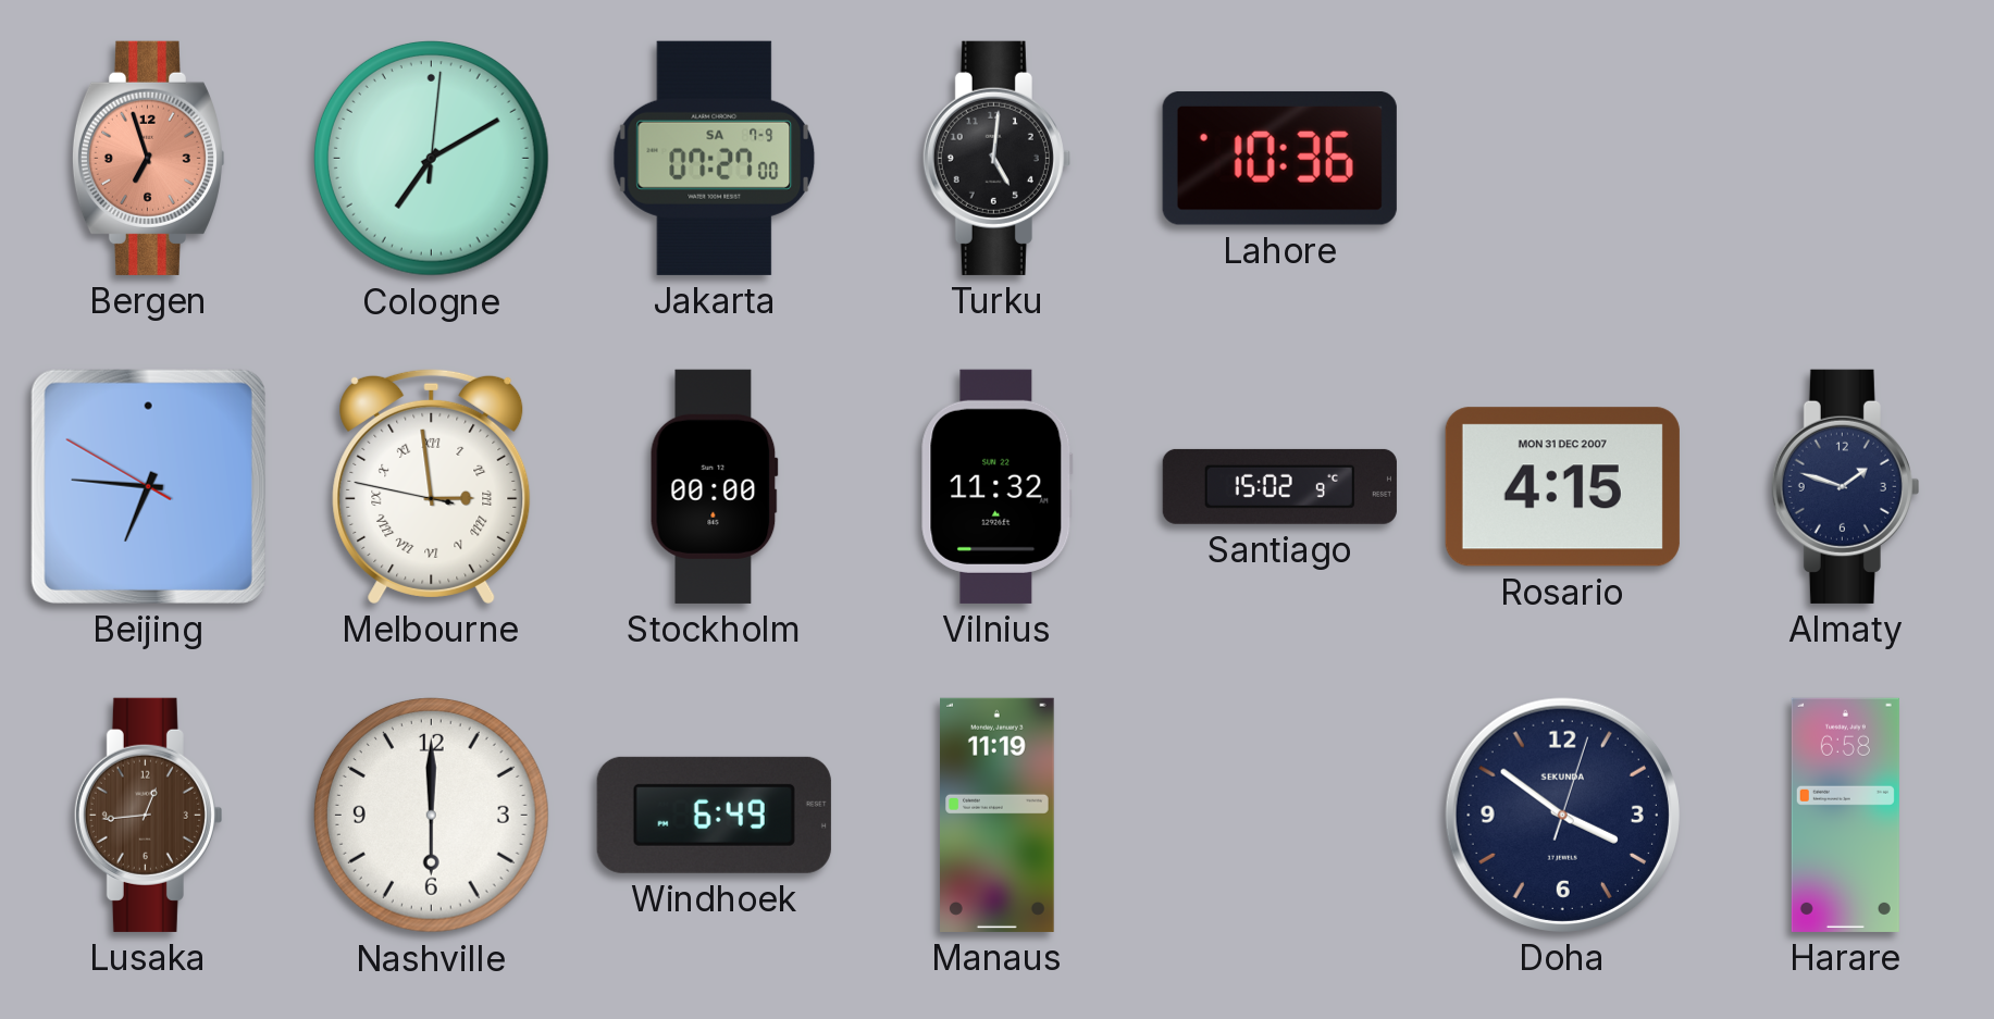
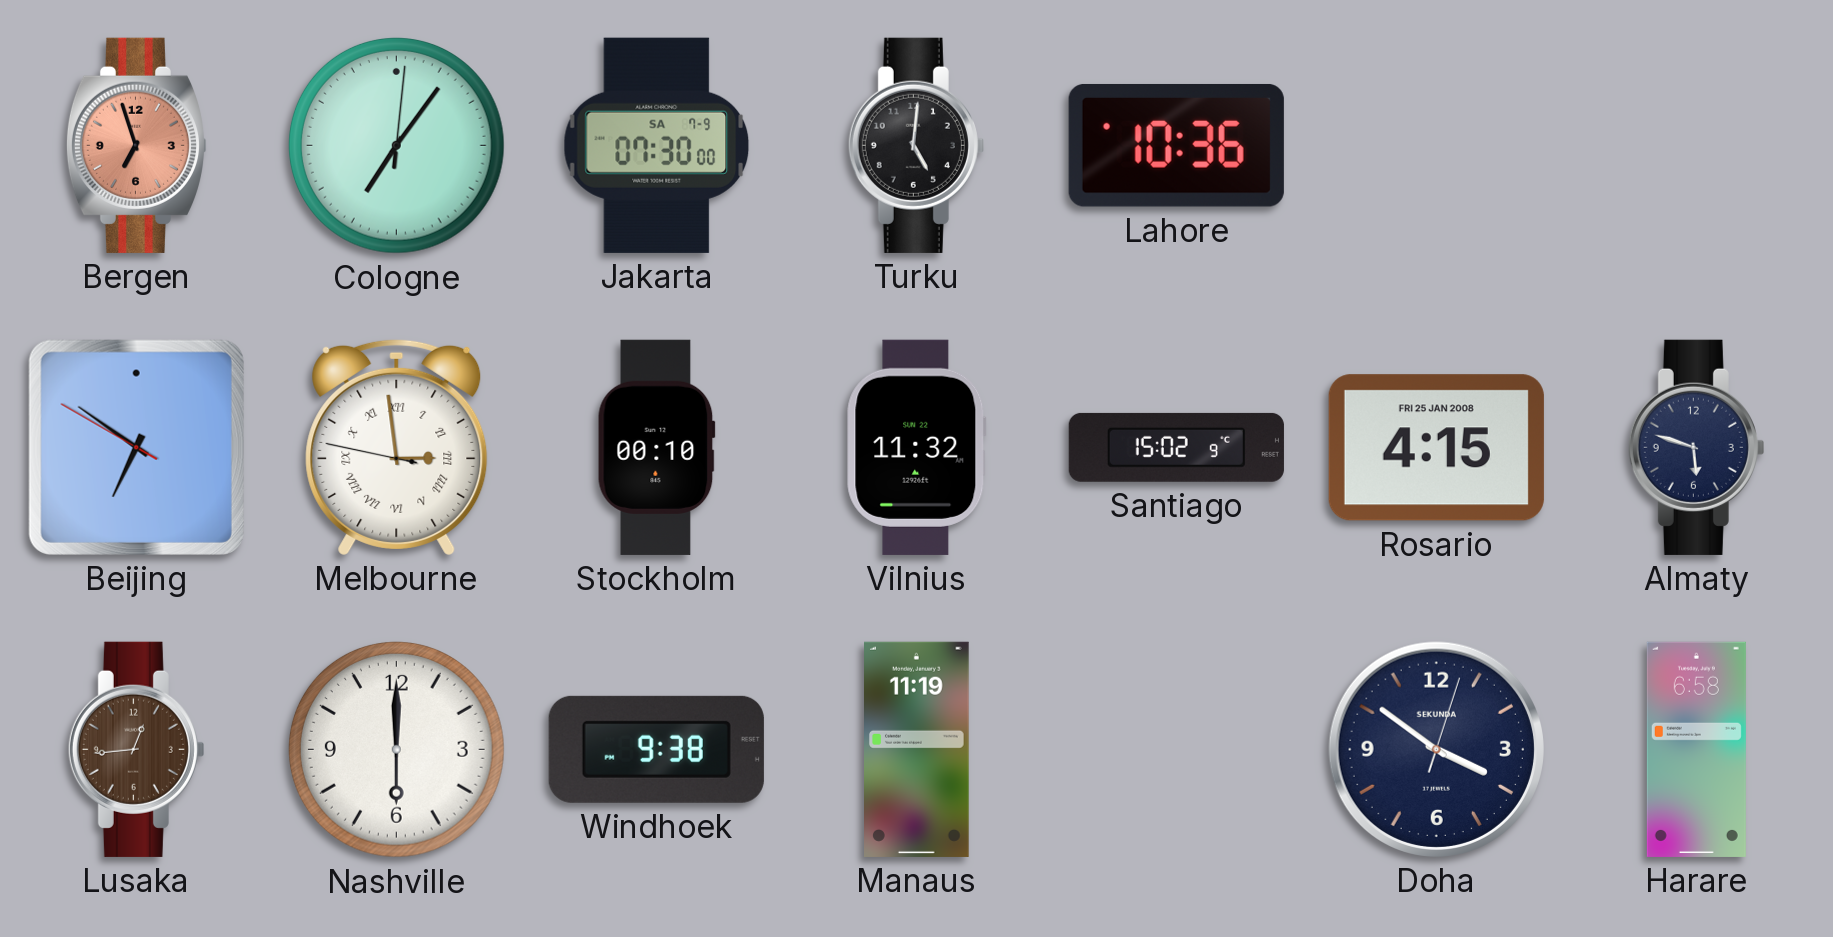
Cologne: 7:10 -> 7:06
Jakarta: 07:27 -> 07:30
Beijing: 6:45 -> 6:50
Stockholm: 00:00 -> 00:10
Rosario date: MON 31 DEC 2007 -> FRI 25 JAN 2008
Almaty: 1:48 -> 5:48
Windhoek: 6:49 -> 9:38
